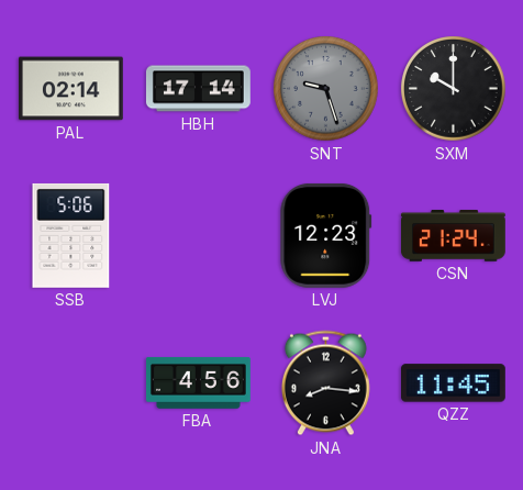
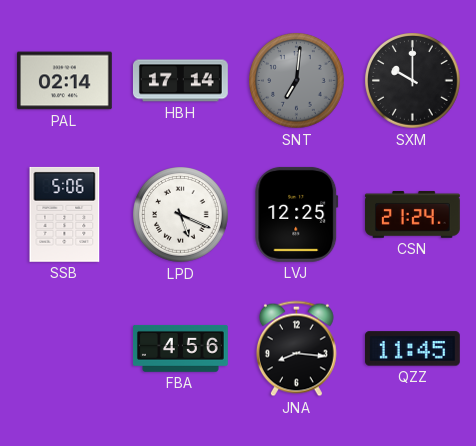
SNT: 9:27 -> 7:01
LPD: none -> 5:19
LVJ: 12:23 -> 12:25
